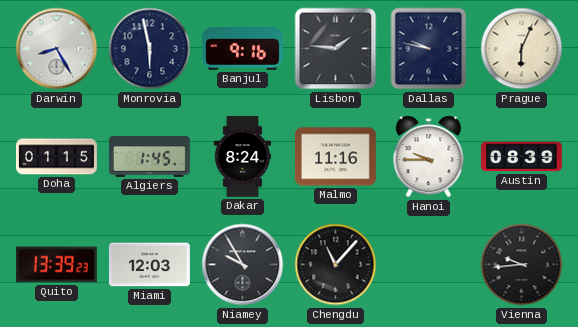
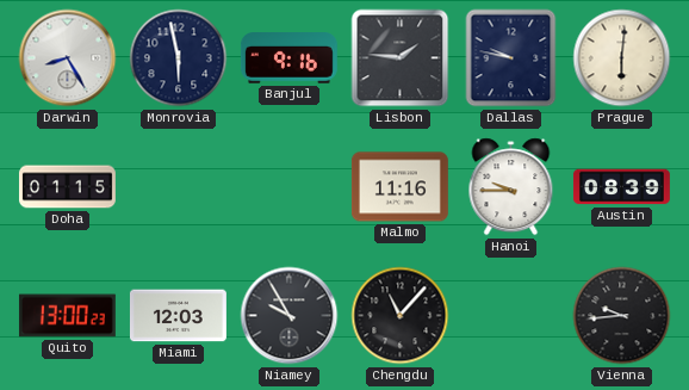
Prague: 6:04 -> 6:01
Algiers: 1:45 -> none
Dakar: 8:24 -> none
Quito: 13:39 -> 13:00
